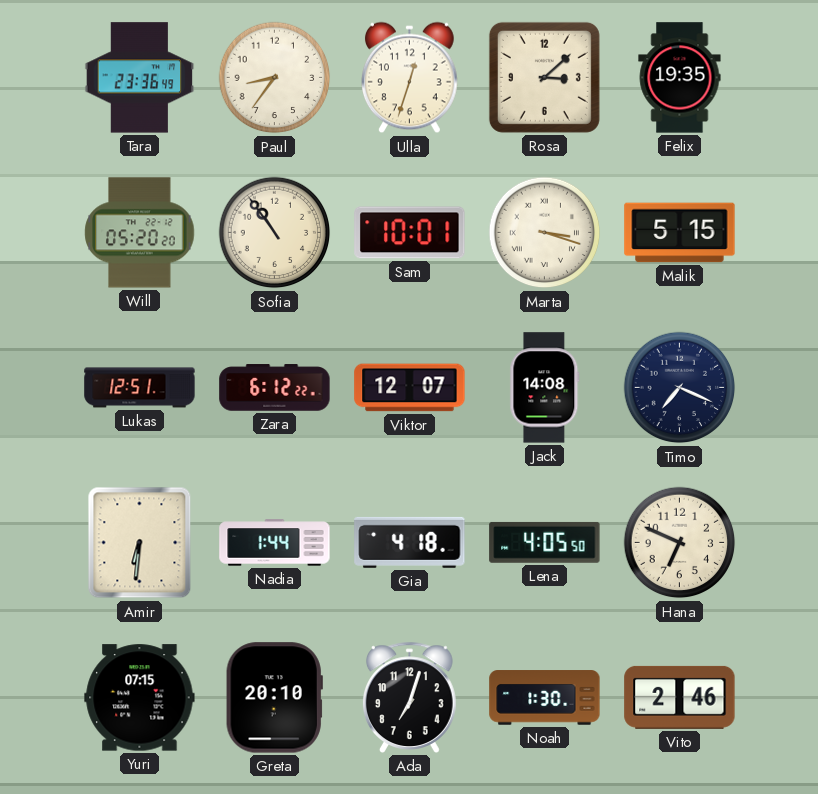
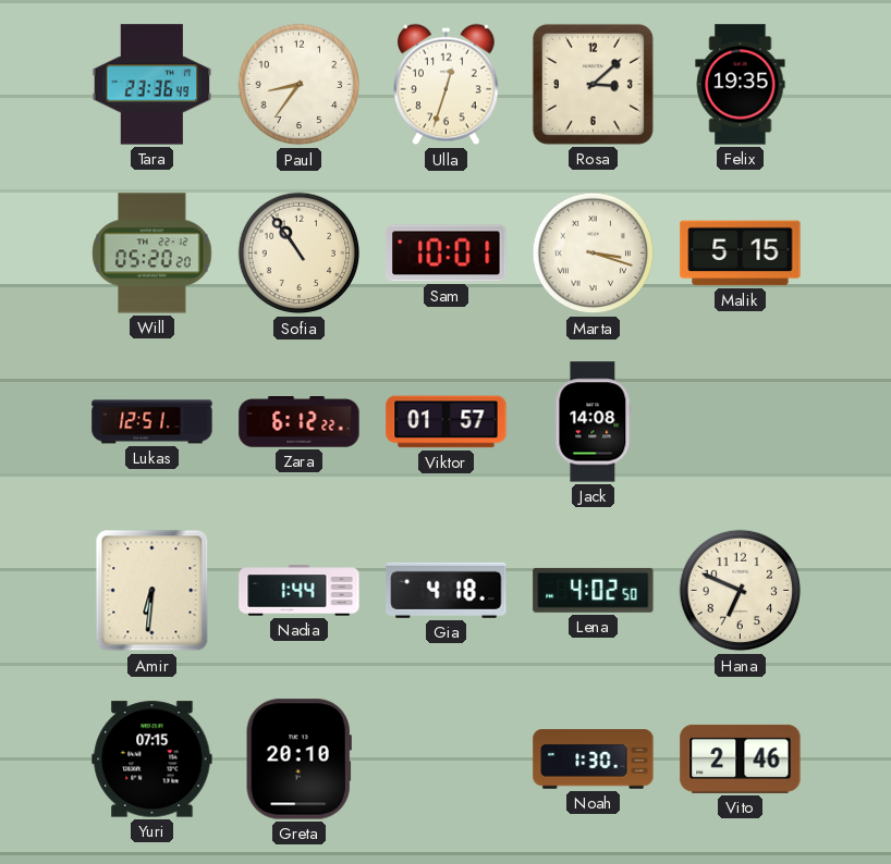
Viktor: 12:07 -> 01:57
Timo: 7:19 -> none
Lena: 4:05 -> 4:02
Ada: 7:03 -> none
